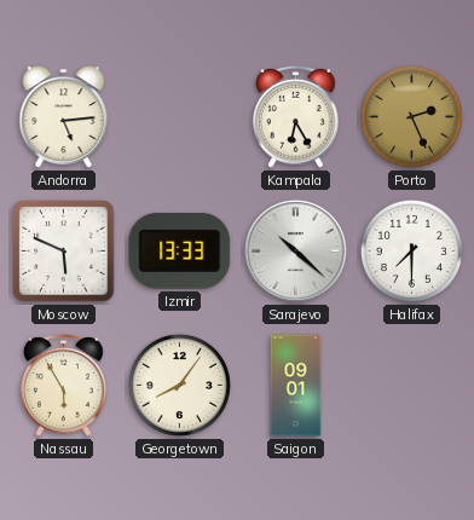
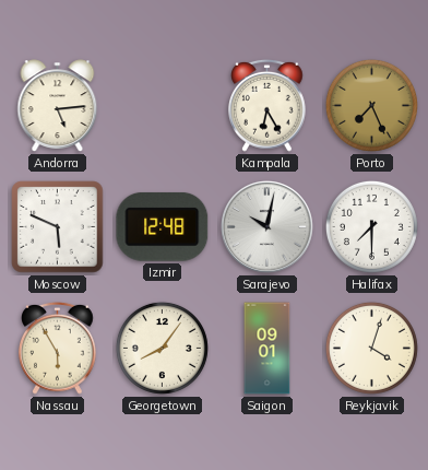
Porto: 2:26 -> 7:26
Izmir: 13:33 -> 12:48
Sarajevo: 10:22 -> 10:02
Reykjavik: none -> 4:03
